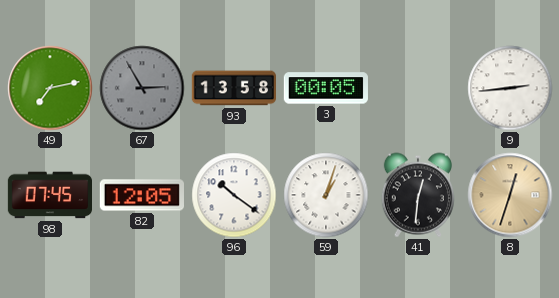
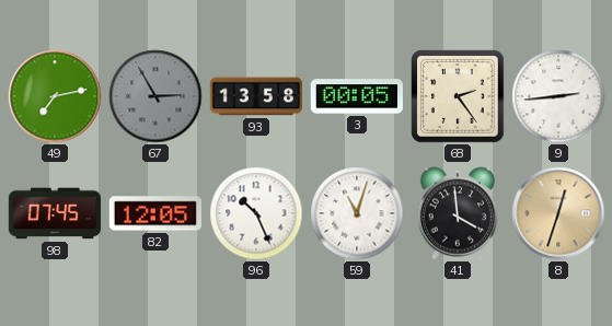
68: none -> 2:24
96: 10:21 -> 10:26
59: 1:03 -> 11:03
41: 12:31 -> 3:59
